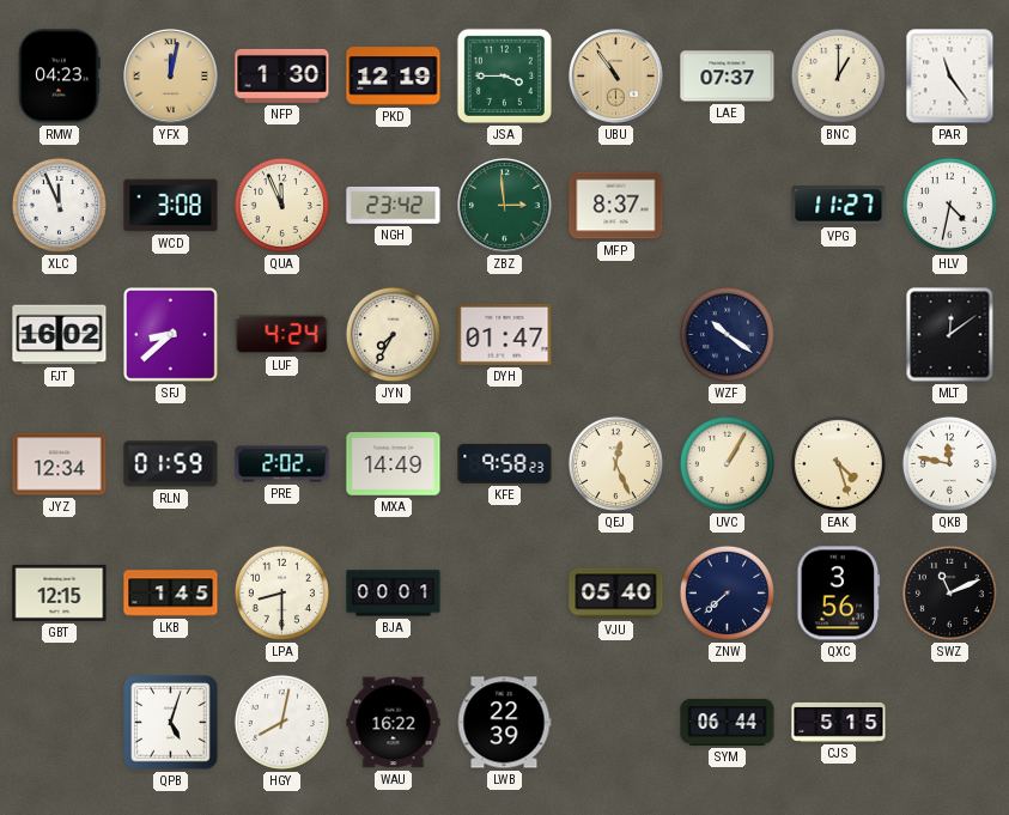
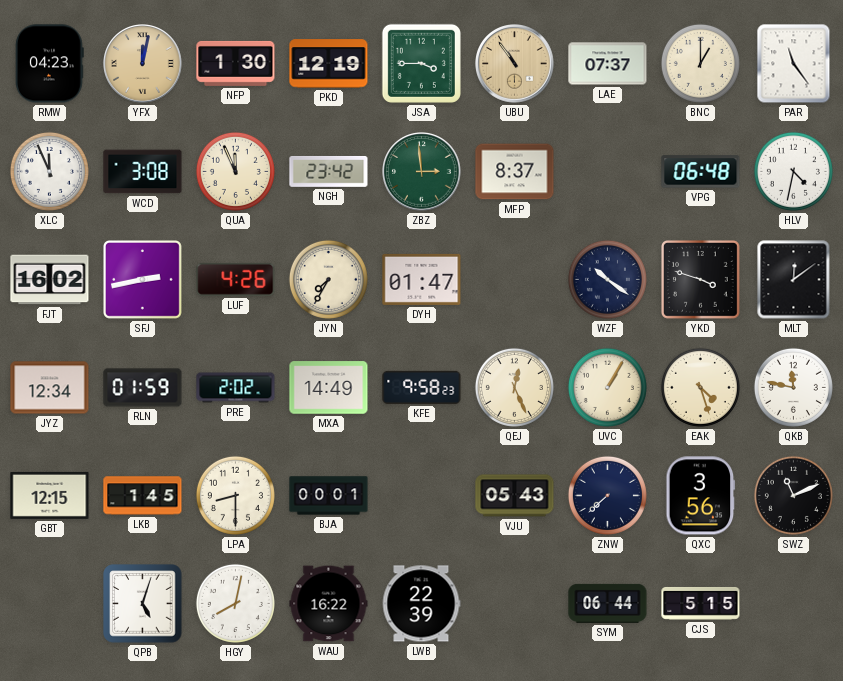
VPG: 11:27 -> 06:48
SFJ: 8:38 -> 2:43
LUF: 4:24 -> 4:26
YKD: none -> 3:48
VJU: 05:40 -> 05:43
